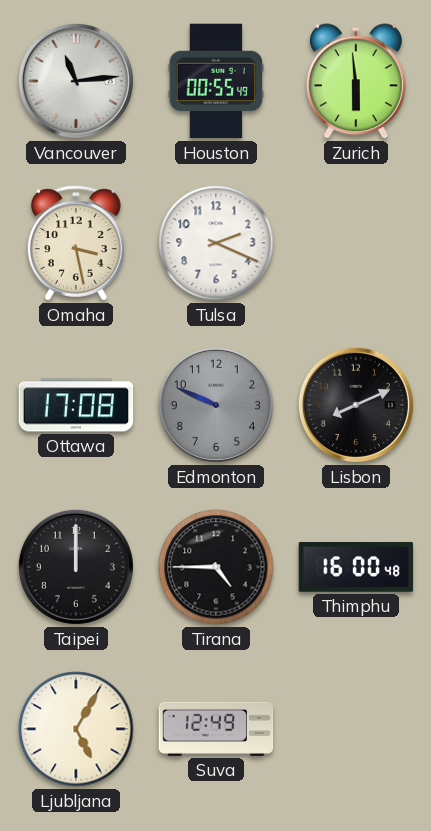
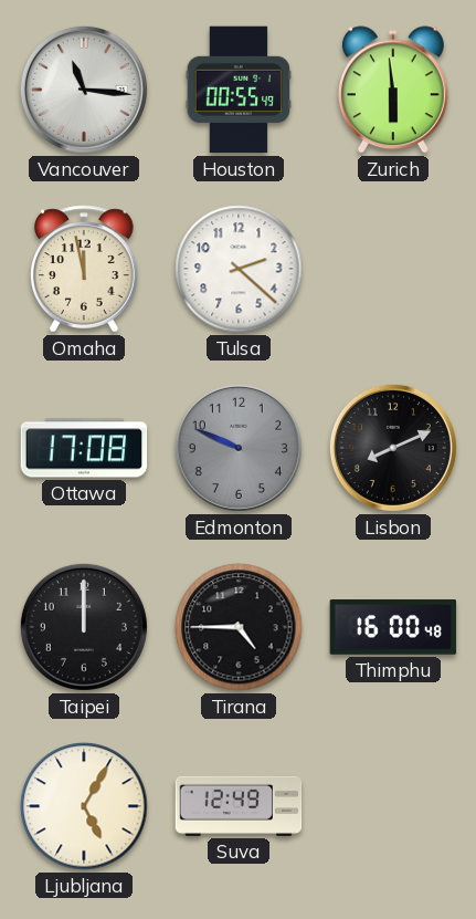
Vancouver: 11:14 -> 11:16
Omaha: 3:28 -> 11:58
Tulsa: 2:19 -> 2:22
